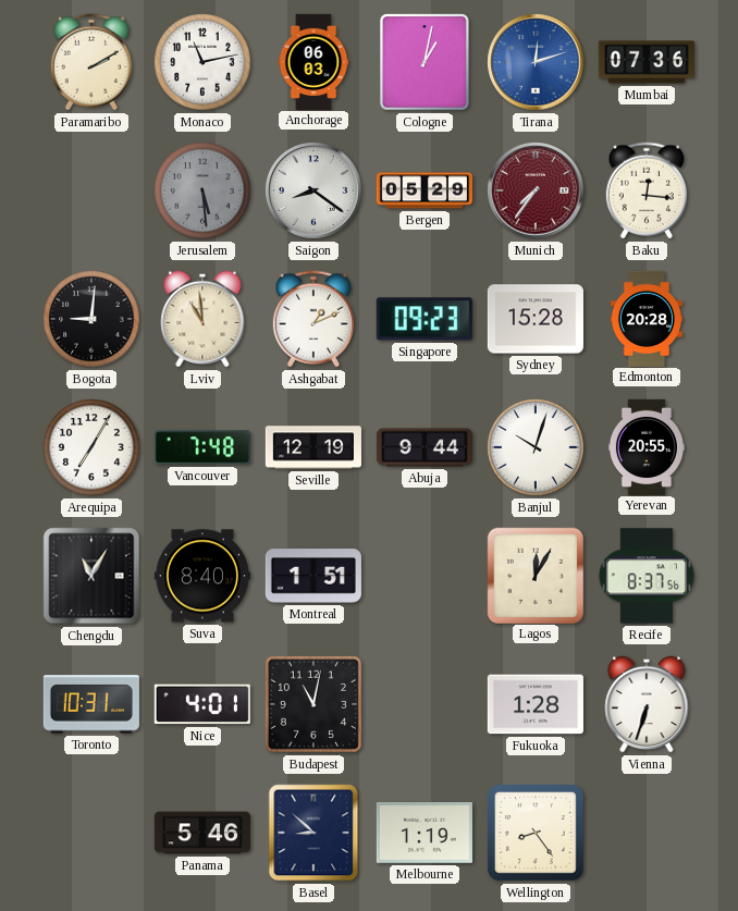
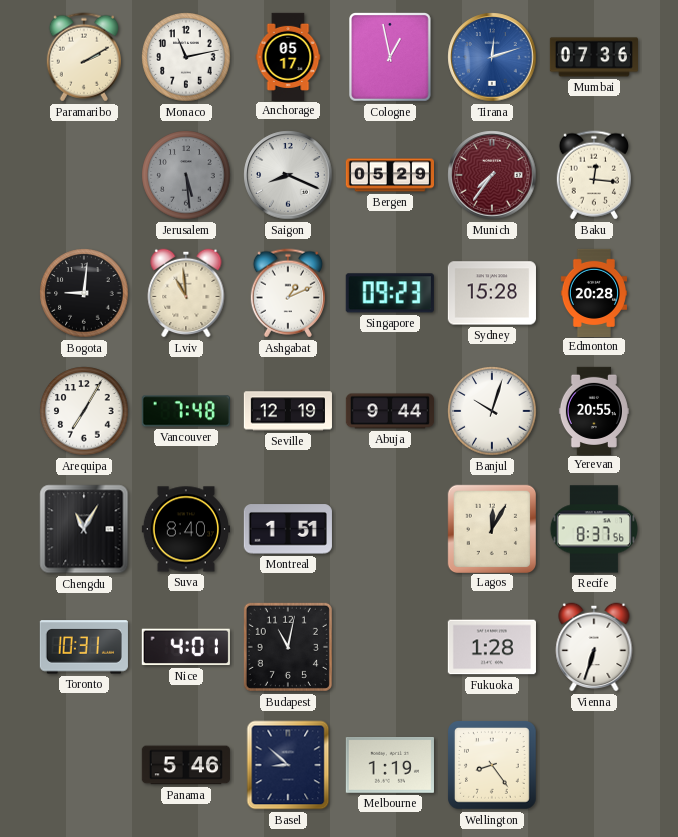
Anchorage: 06:03 -> 05:17
Cologne: 1:02 -> 12:58
Saigon: 8:21 -> 8:19
